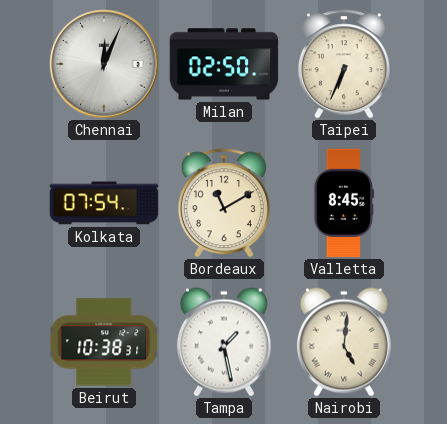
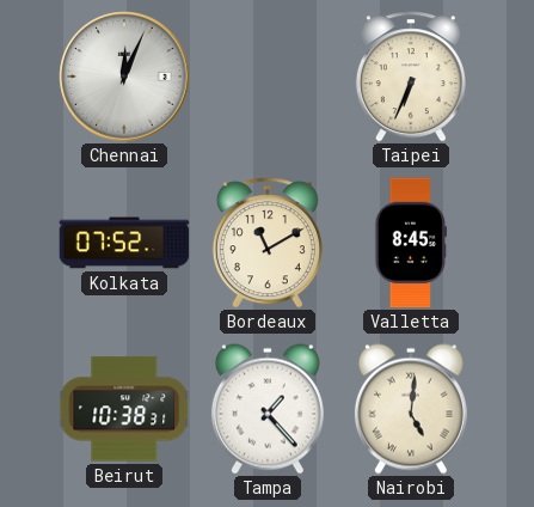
Milan: 02:50 -> none
Kolkata: 07:54 -> 07:52
Tampa: 1:28 -> 1:23
